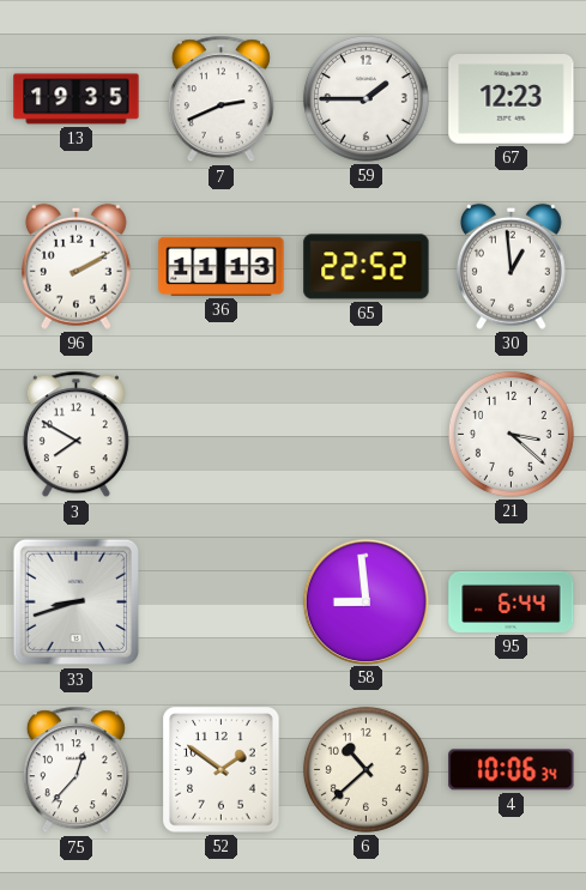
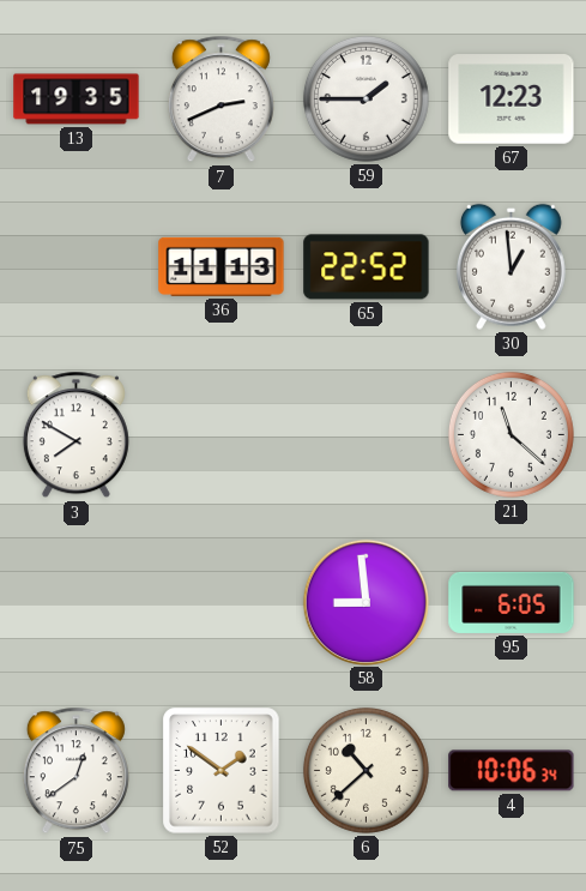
96: 2:10 -> none
21: 3:22 -> 11:22
33: 8:42 -> none
95: 6:44 -> 6:05
75: 12:37 -> 12:39
